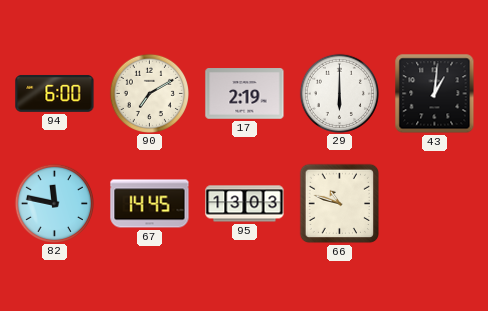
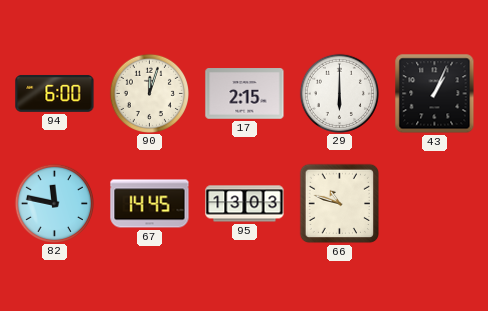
90: 7:10 -> 12:03
17: 2:19 -> 2:15
43: 1:01 -> 1:04
